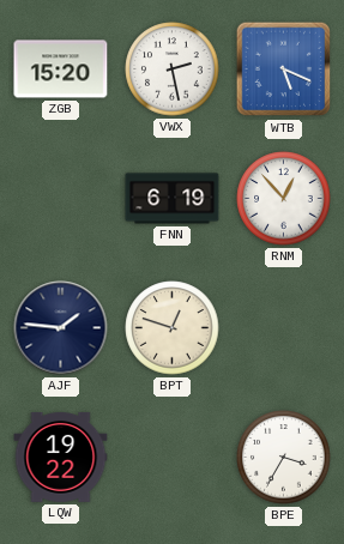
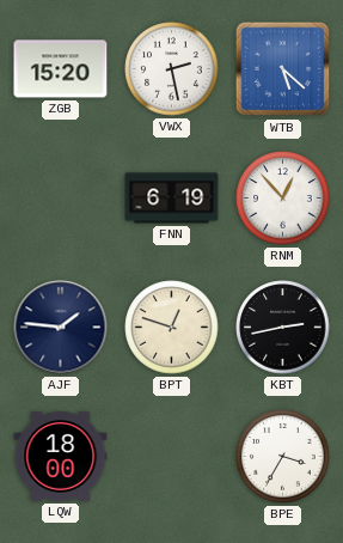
WTB: 5:19 -> 5:22
KBT: none -> 2:43
LQW: 19:22 -> 18:00
